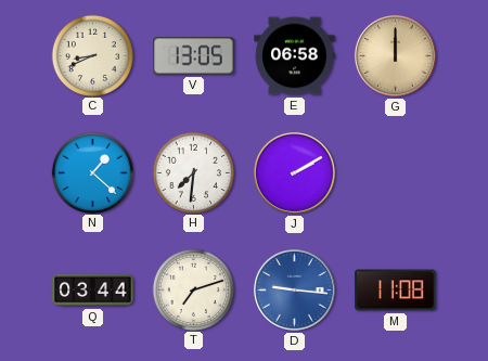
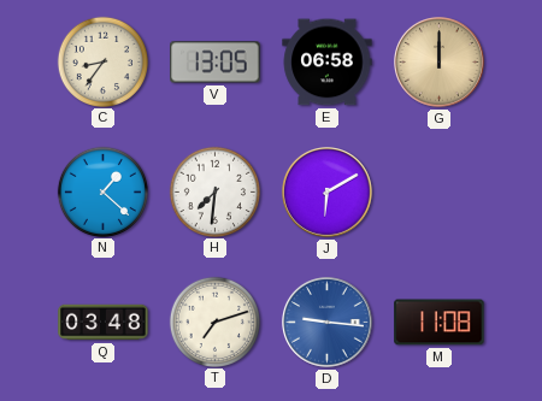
C: 8:41 -> 8:36
J: 2:10 -> 6:10
Q: 03:44 -> 03:48
